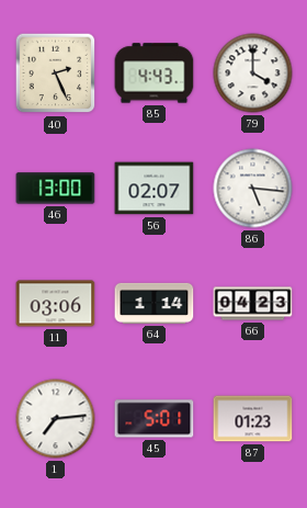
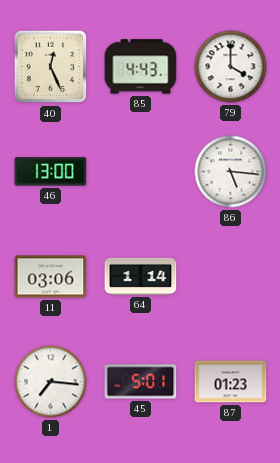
40: 2:26 -> 12:26
56: 02:07 -> none
66: 04:23 -> none
1: 7:14 -> 7:16
